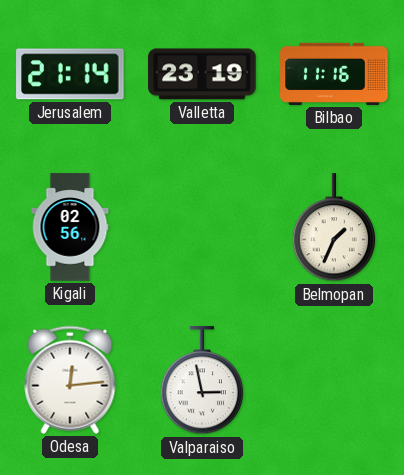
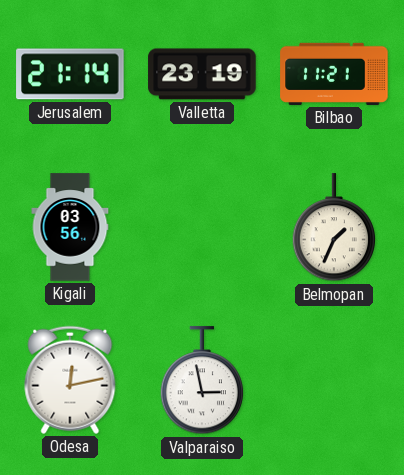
Bilbao: 11:16 -> 11:21
Kigali: 02:56 -> 03:56
Odesa: 12:14 -> 12:13
